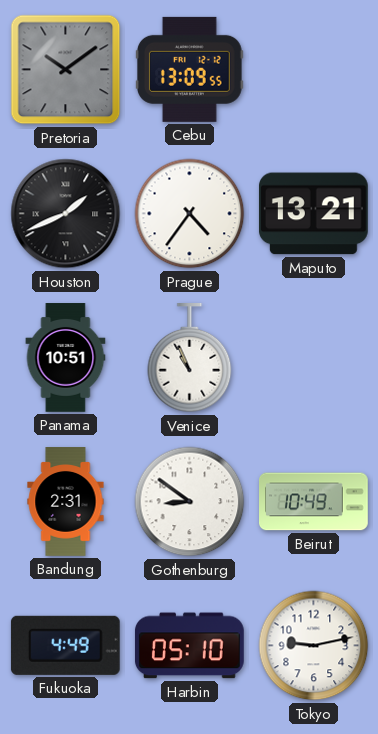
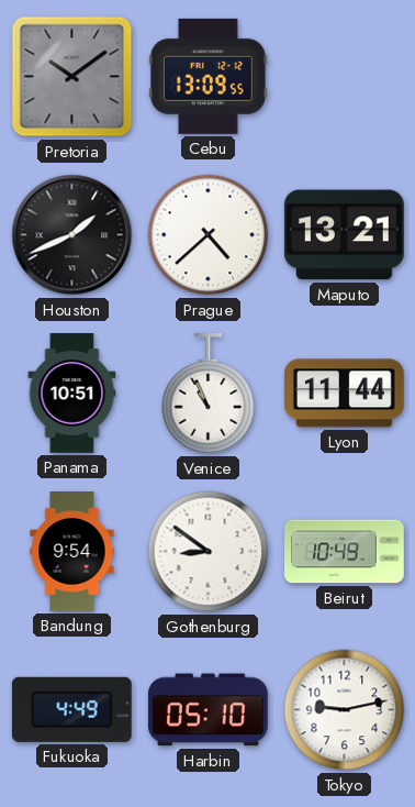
Prague: 4:36 -> 4:38
Lyon: none -> 11:44
Bandung: 2:31 -> 9:54
